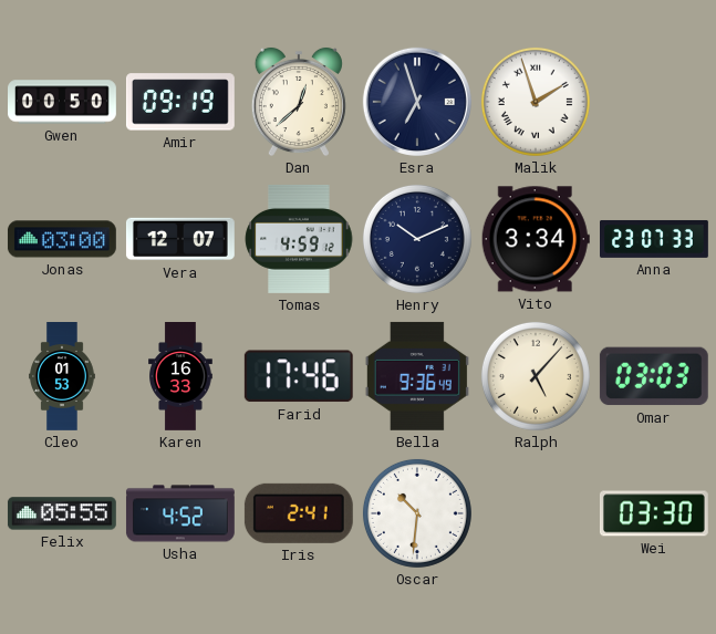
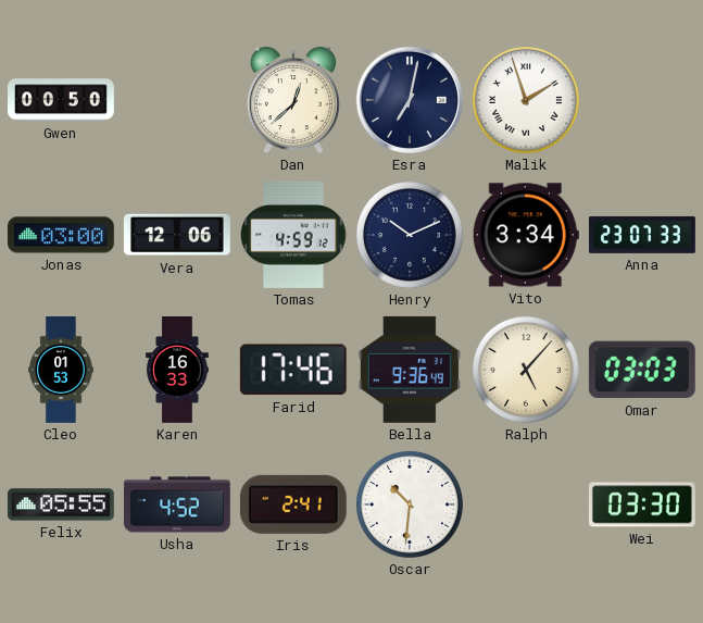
Amir: 09:19 -> none
Esra: 6:57 -> 7:02
Vera: 12:07 -> 12:06
